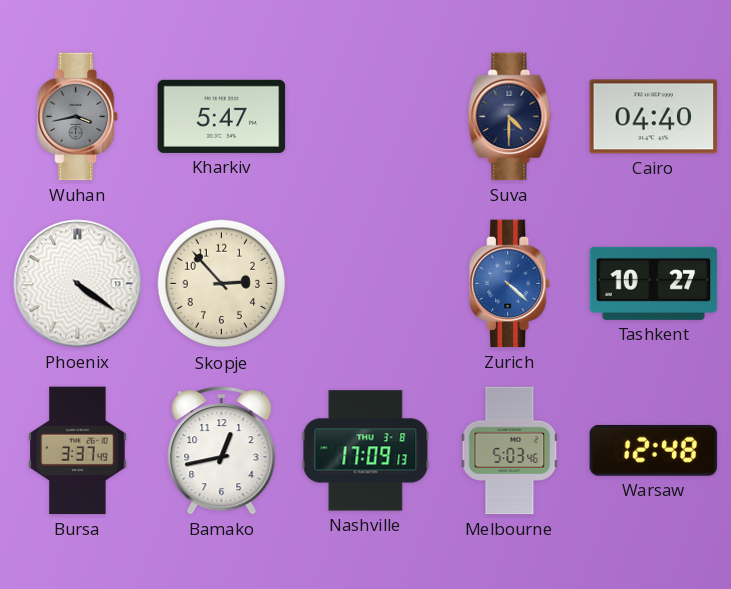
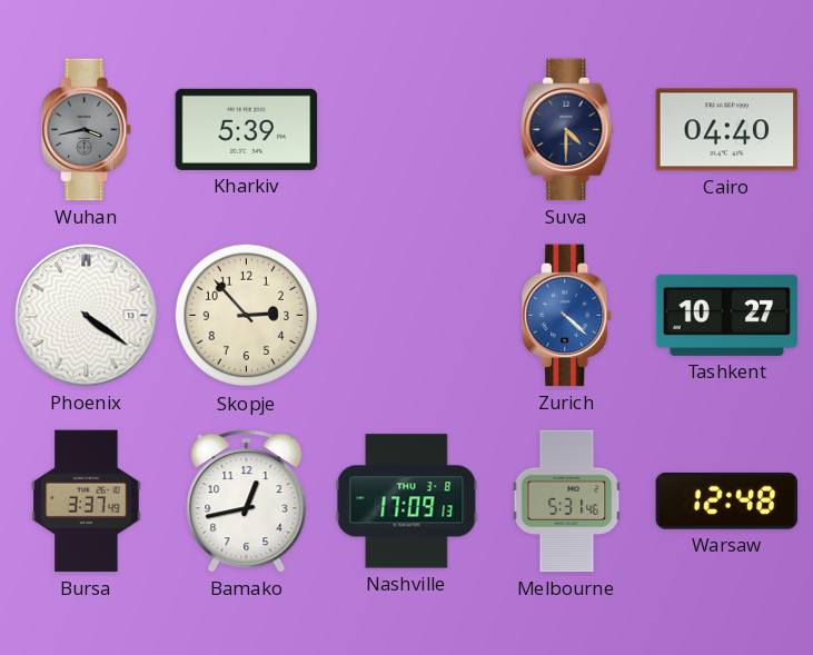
Kharkiv: 5:47 -> 5:39
Melbourne: 5:03 -> 5:31
